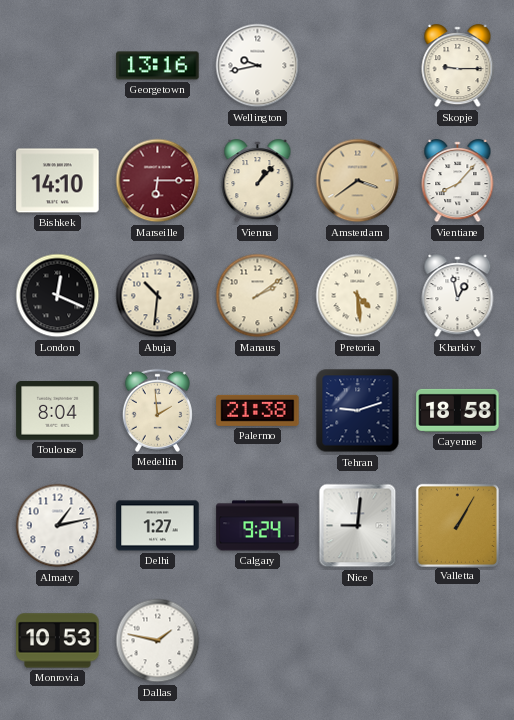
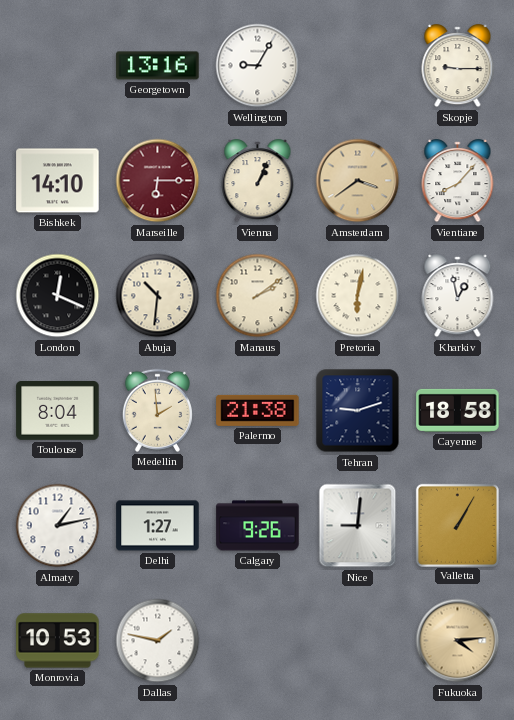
Wellington: 9:43 -> 9:05
Vienna: 1:07 -> 1:04
Pretoria: 4:29 -> 6:02
Calgary: 9:24 -> 9:26
Fukuoka: none -> 4:14
